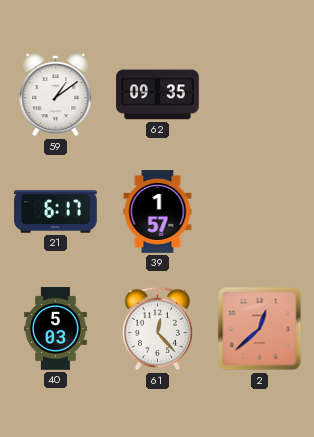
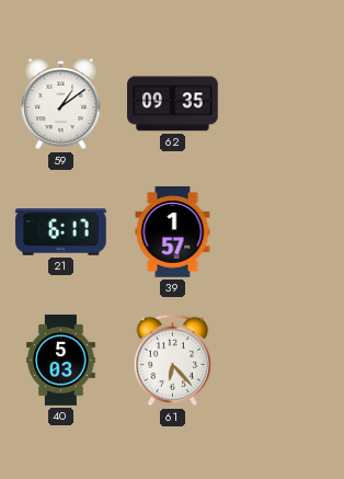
61: 12:23 -> 6:23
2: 12:38 -> none
